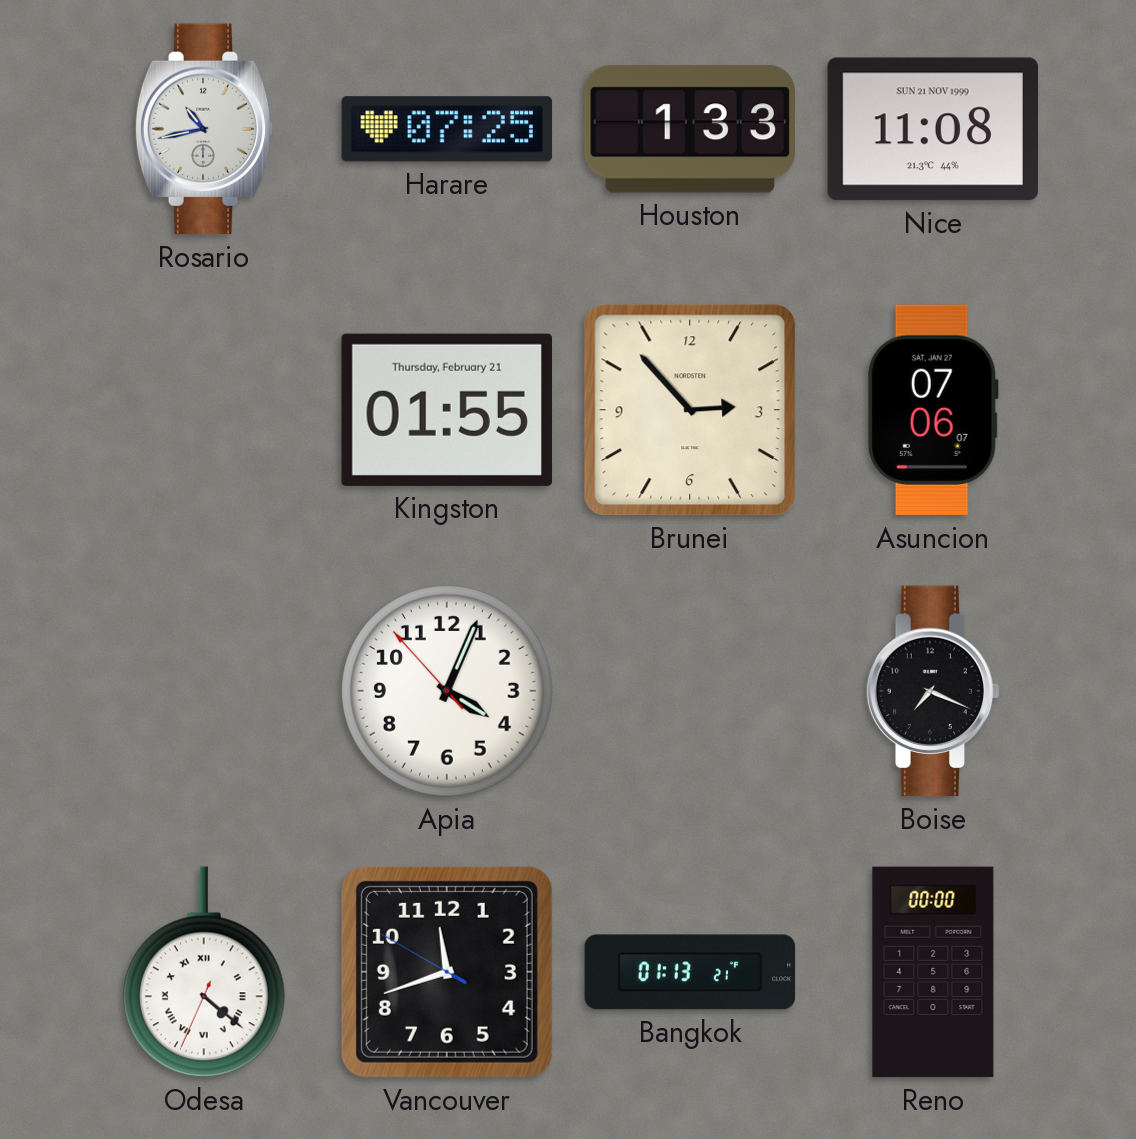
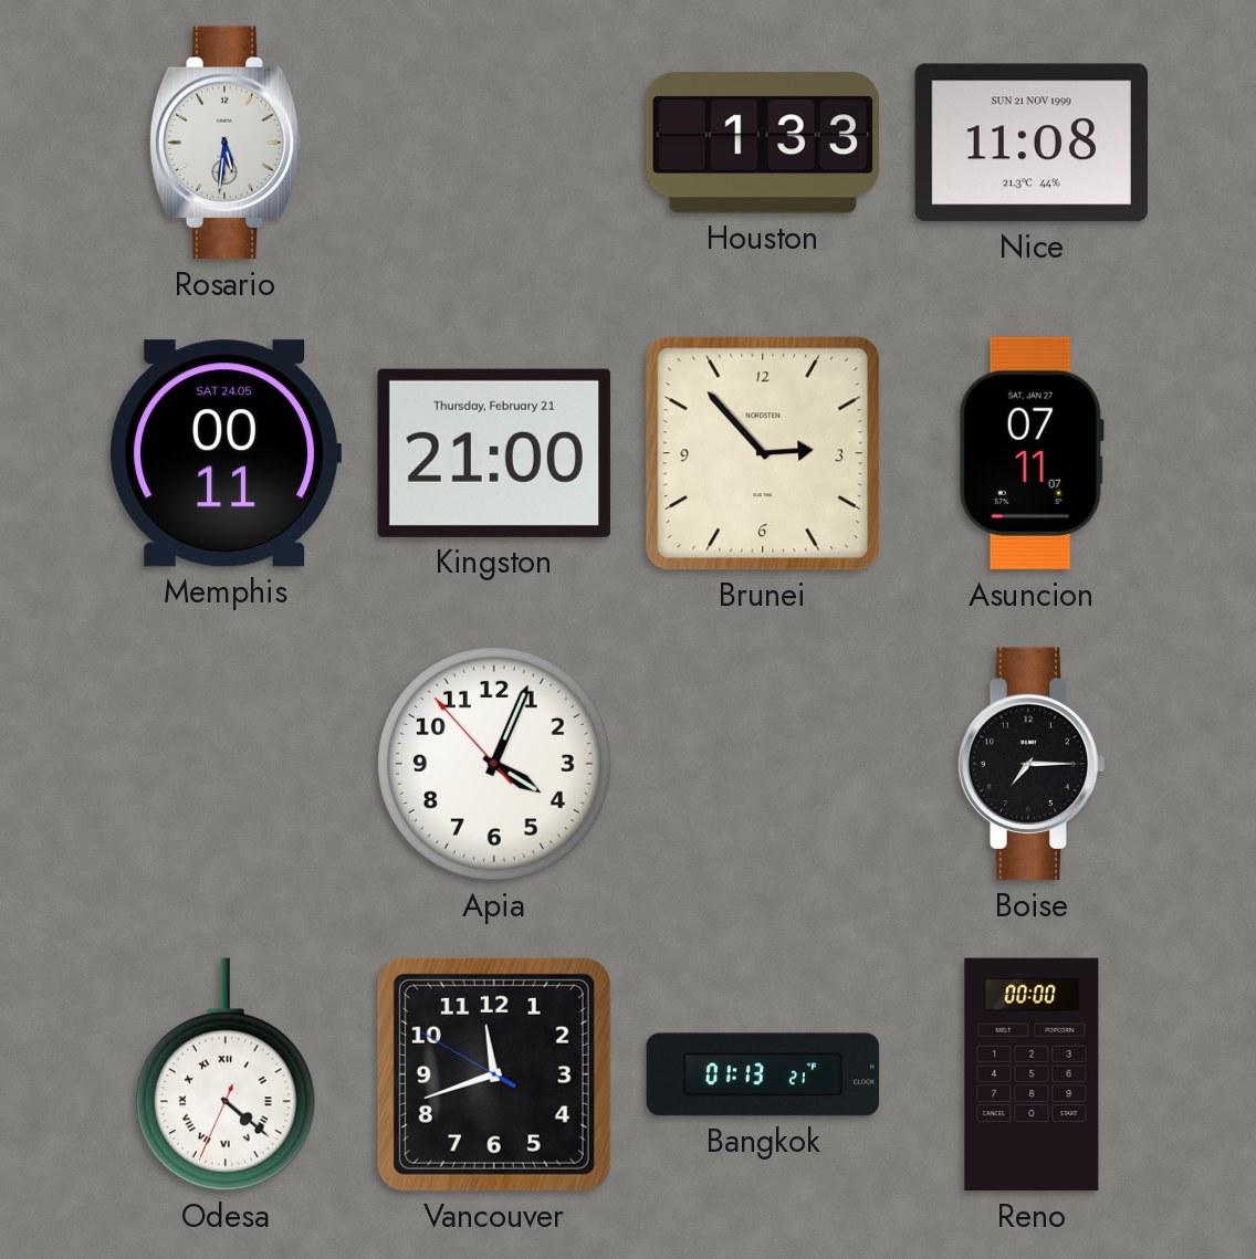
Rosario: 10:43 -> 5:31
Harare: 07:25 -> none
Memphis: none -> 00:11
Kingston: 01:55 -> 21:00
Asuncion: 07:06 -> 07:11
Boise: 7:19 -> 7:15
